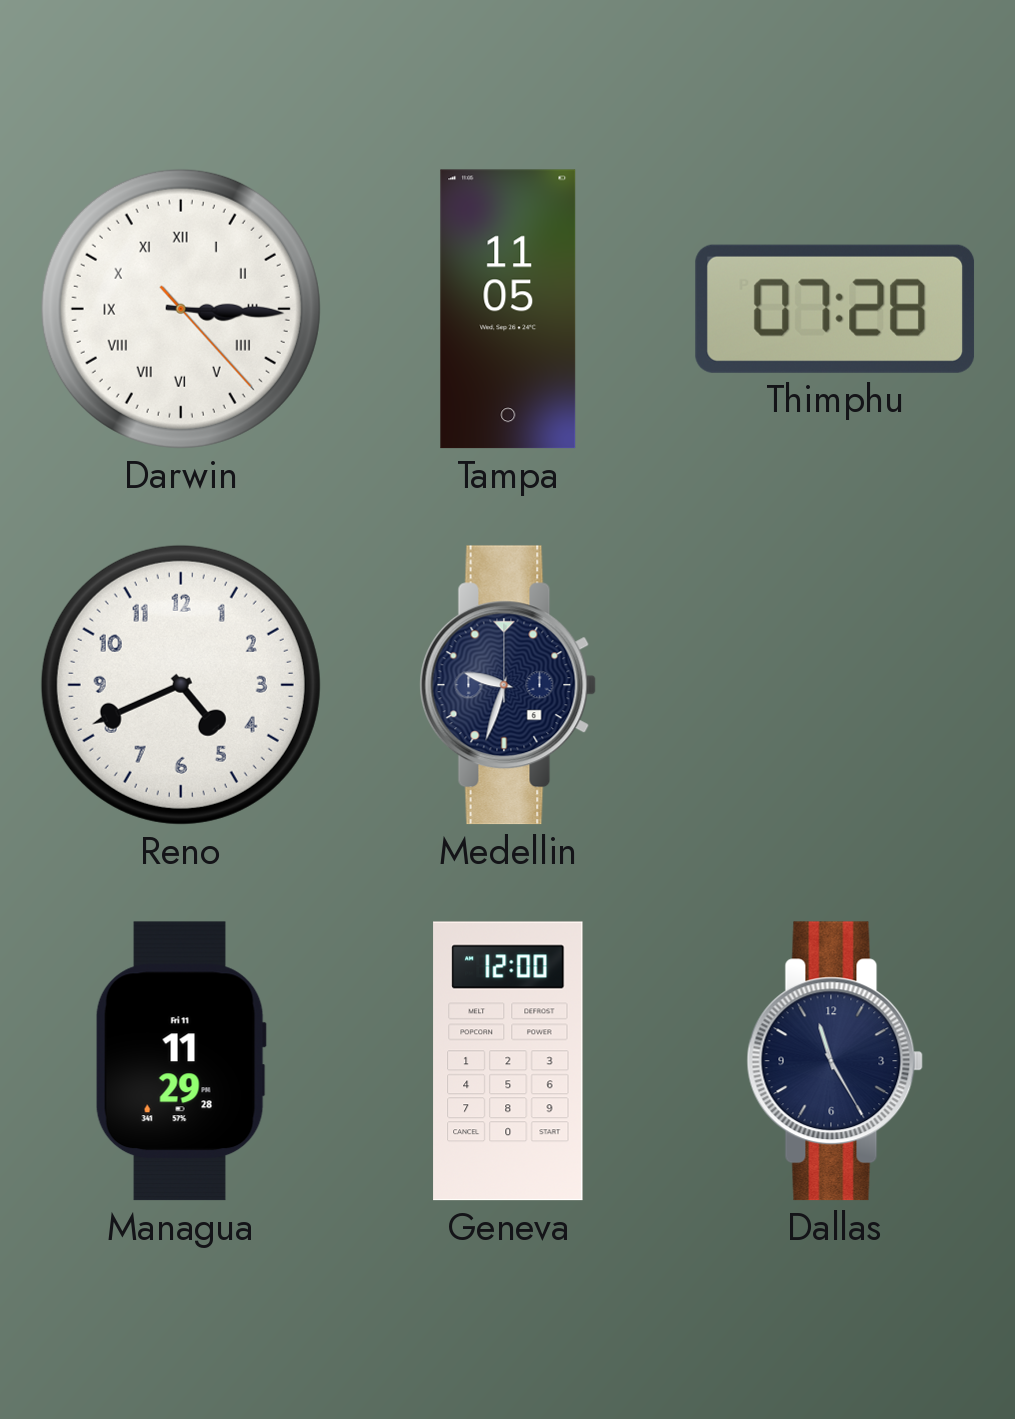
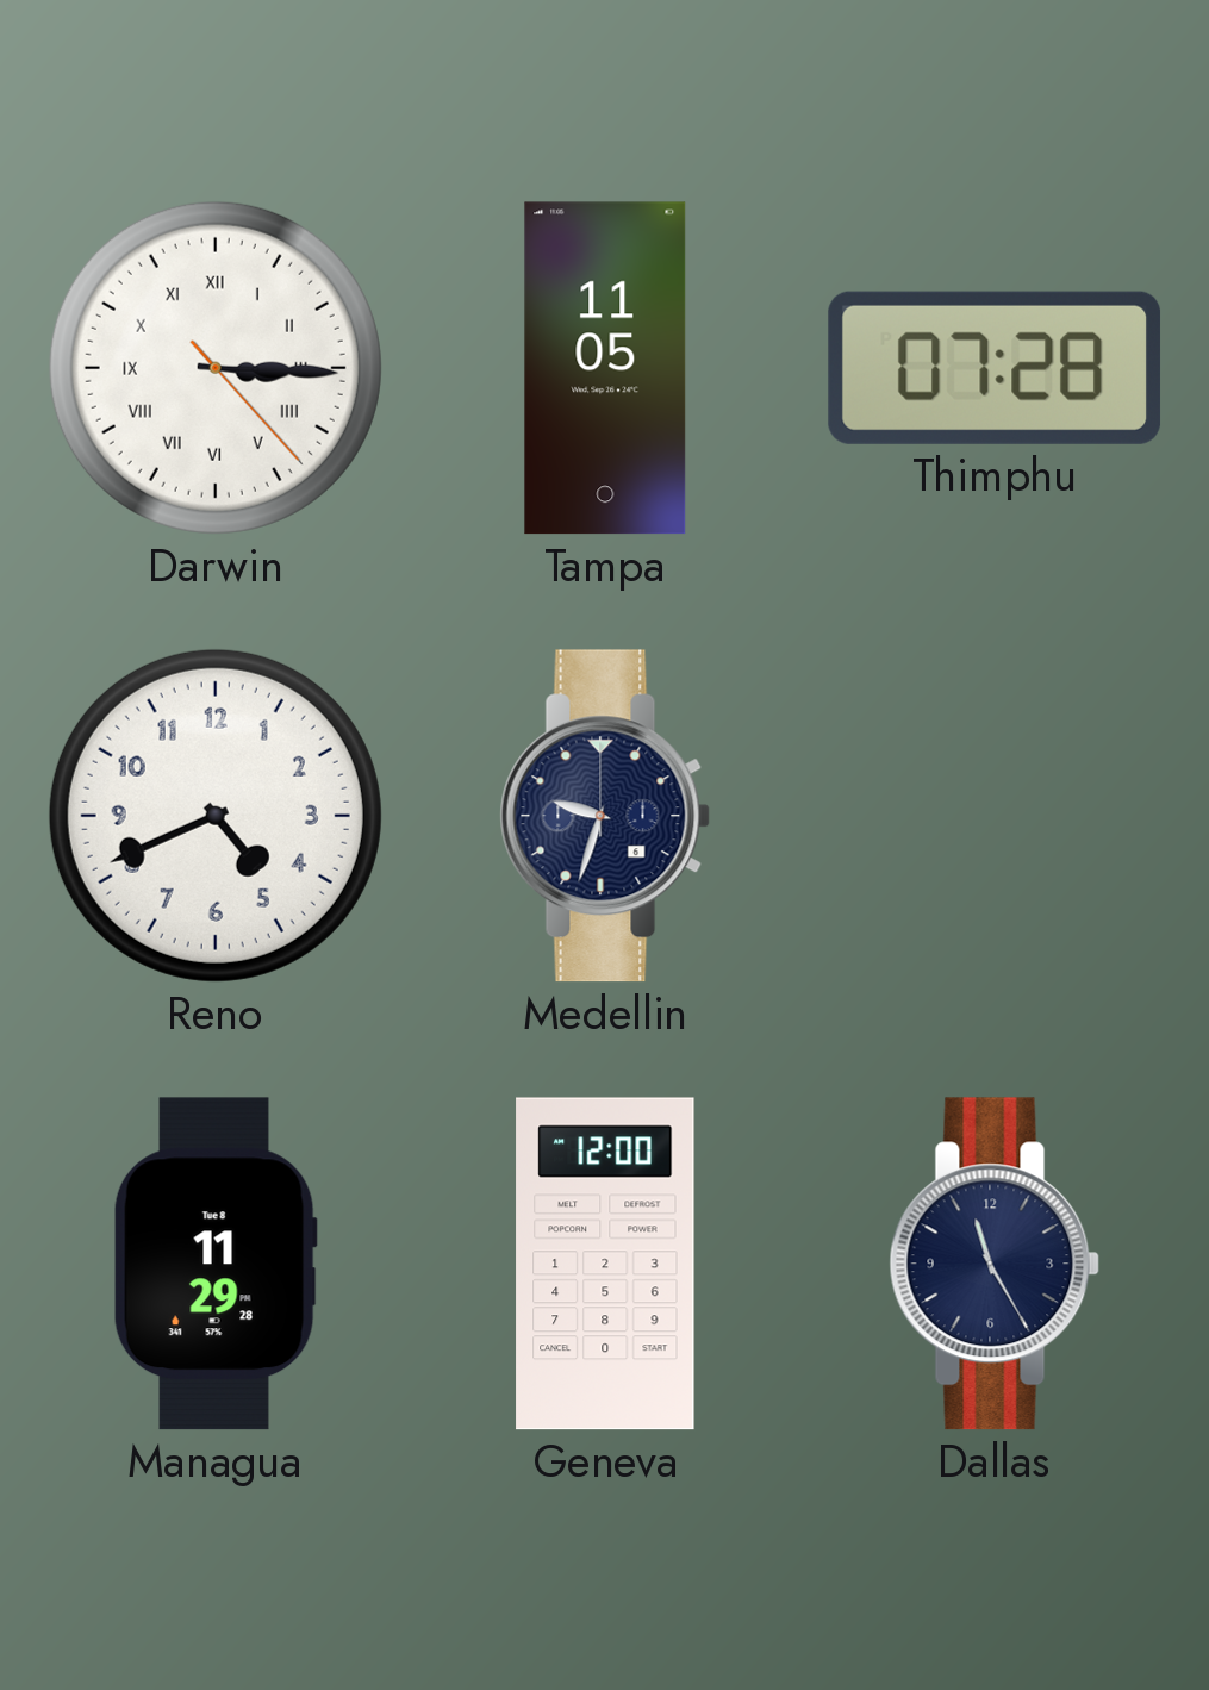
Managua date: Fri 11 -> Tue 8
